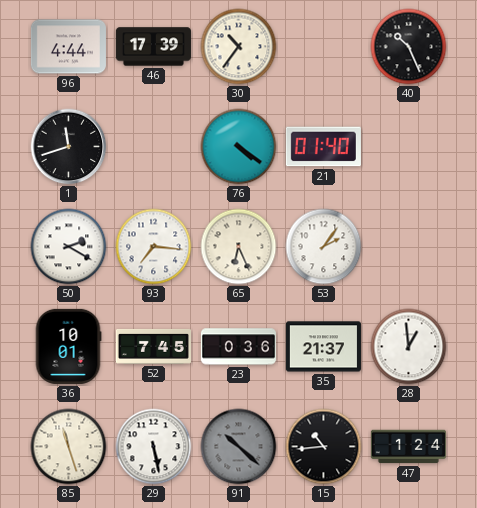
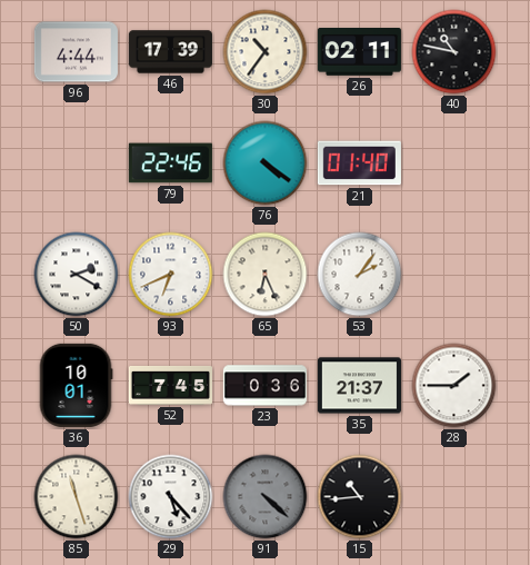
26: none -> 02:11
40: 10:26 -> 10:47
1: 11:42 -> none
79: none -> 22:46
93: 7:16 -> 6:41
28: 12:59 -> 1:45
29: 5:28 -> 5:23
91: 10:22 -> 4:22
47: 1:24 -> none
